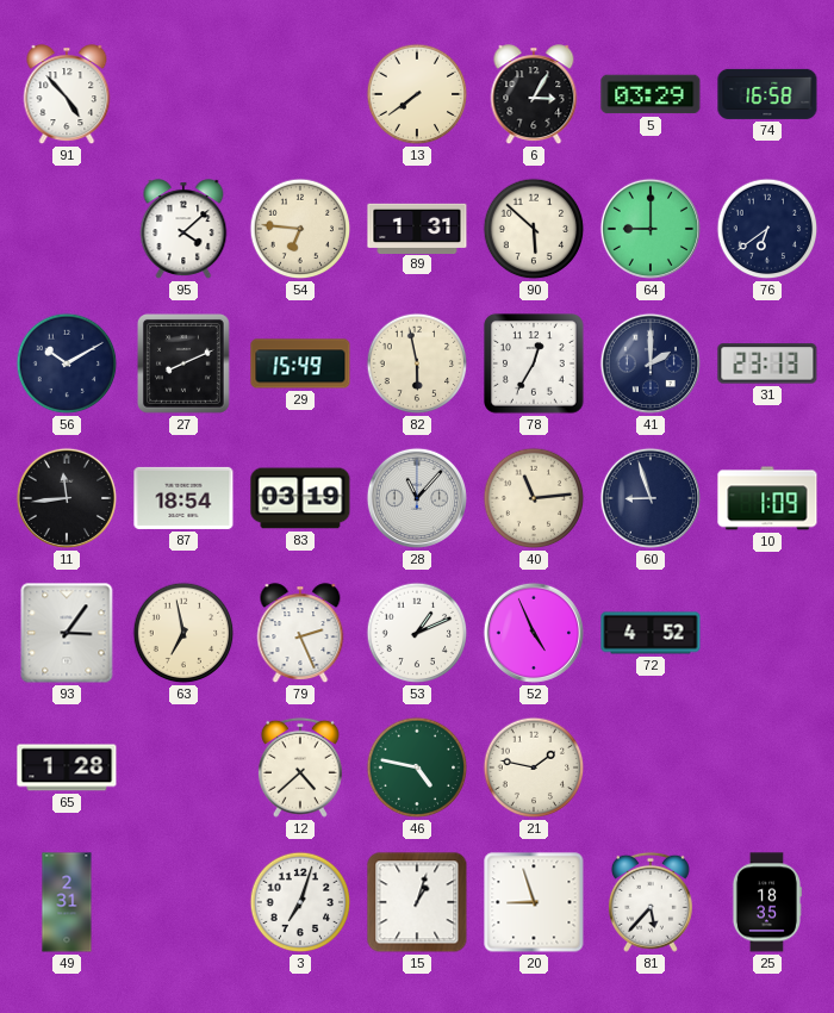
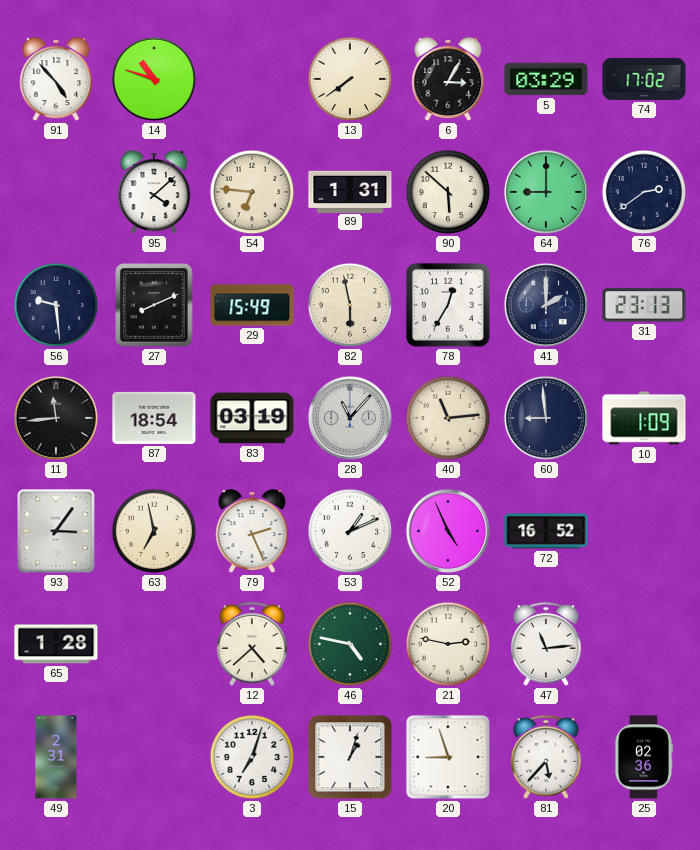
14: none -> 10:48
74: 16:58 -> 17:02
76: 6:39 -> 2:39
56: 10:10 -> 9:29
60: 8:57 -> 8:59
72: 4:52 -> 16:52
21: 1:47 -> 2:47
47: none -> 11:14
25: 18:35 -> 02:36
